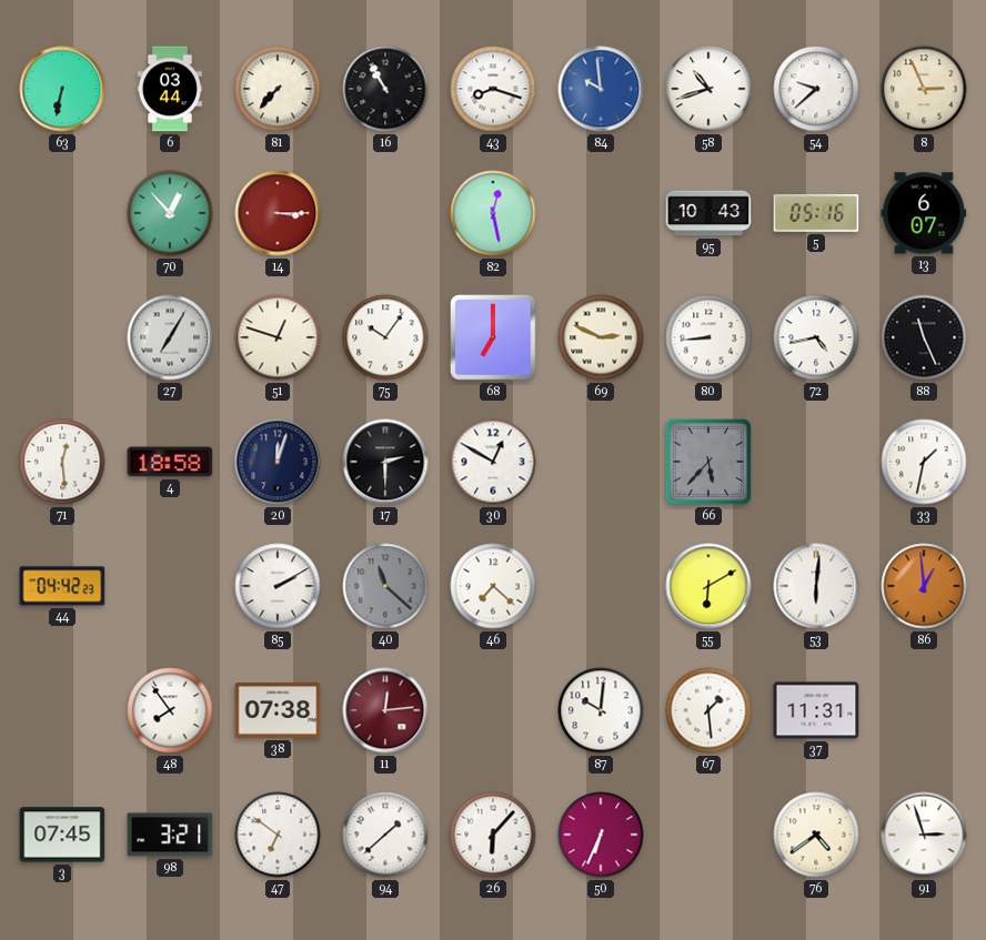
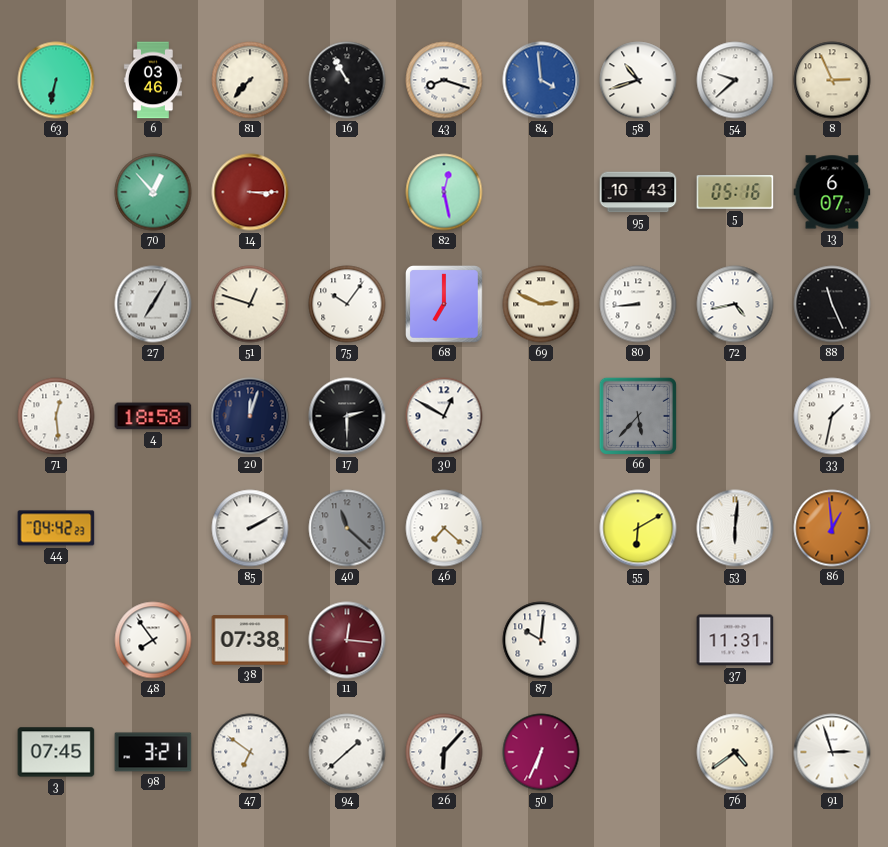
6: 03:44 -> 03:46
84: 9:59 -> 3:59
11: 12:14 -> 12:16
67: 1:29 -> none
